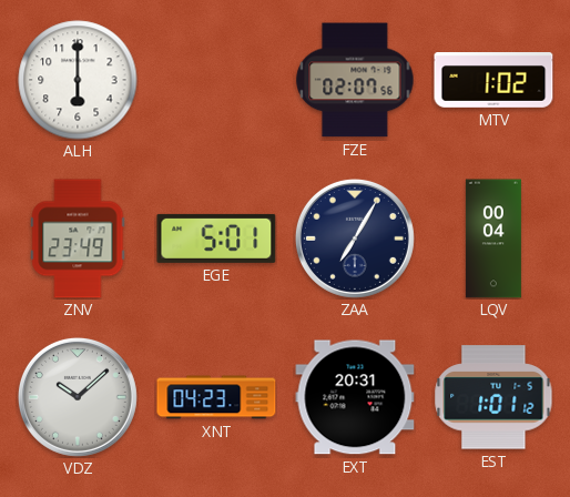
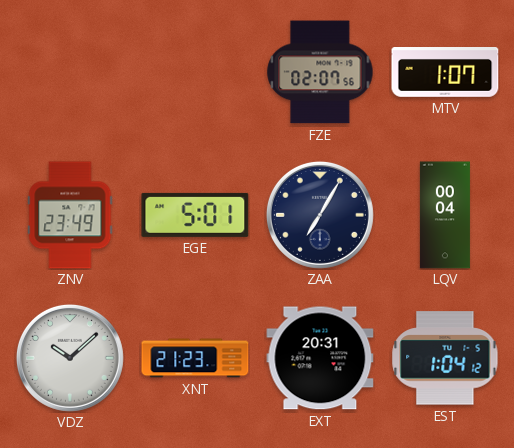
ALH: 6:00 -> none
MTV: 1:02 -> 1:07
XNT: 04:23 -> 21:23
EST: 1:01 -> 1:04
